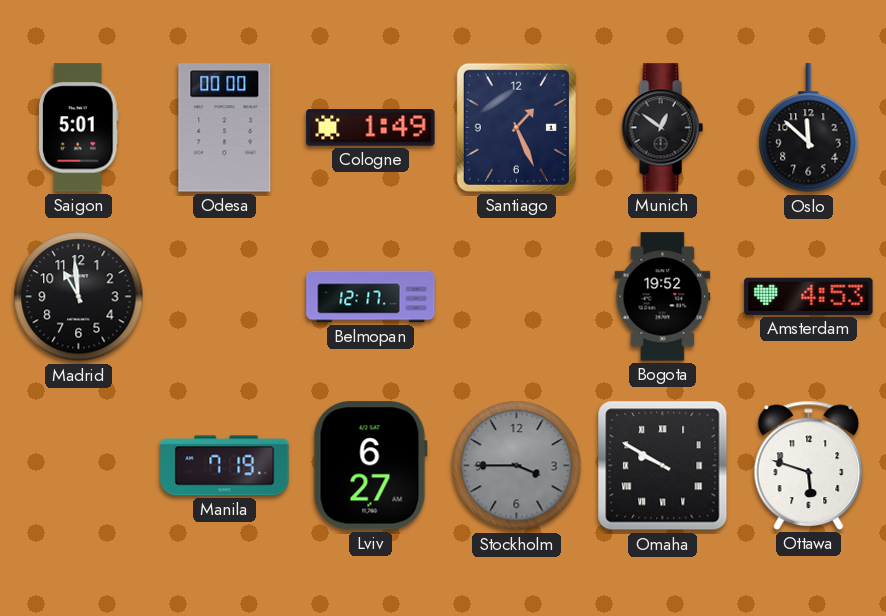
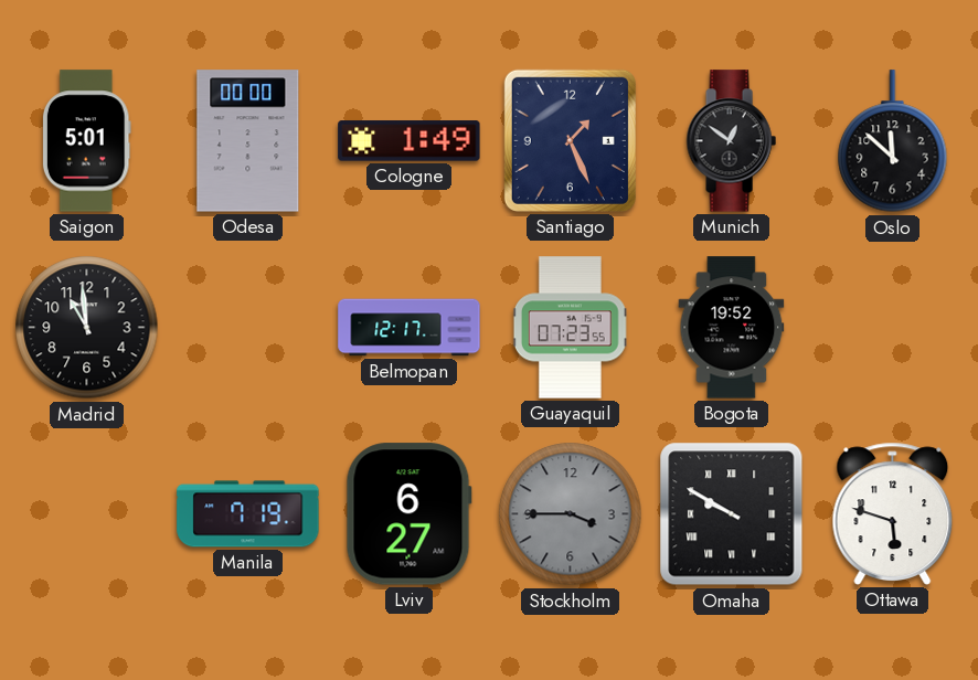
Guayaquil: none -> 07:23
Amsterdam: 4:53 -> none
